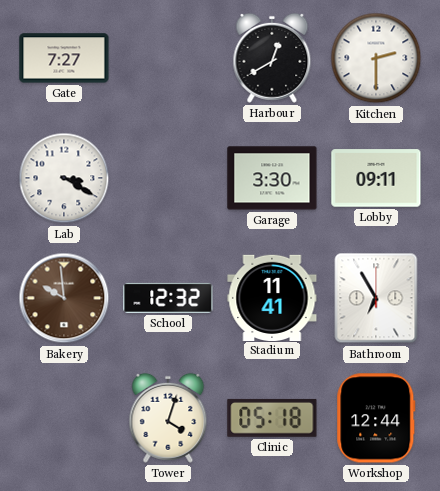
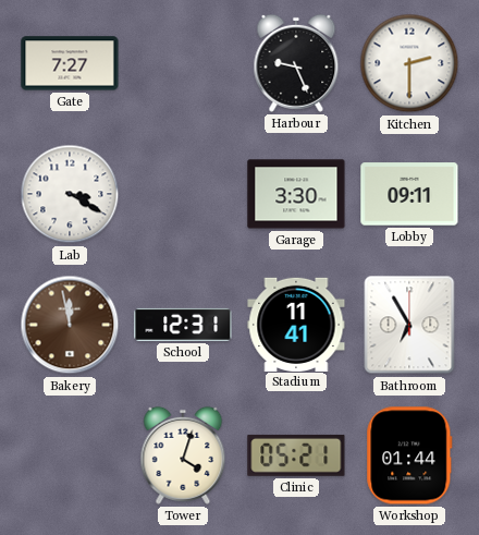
Harbour: 12:40 -> 9:26
Bakery: 9:59 -> 11:58
School: 12:32 -> 12:31
Clinic: 05:18 -> 05:21
Workshop: 12:44 -> 01:44
